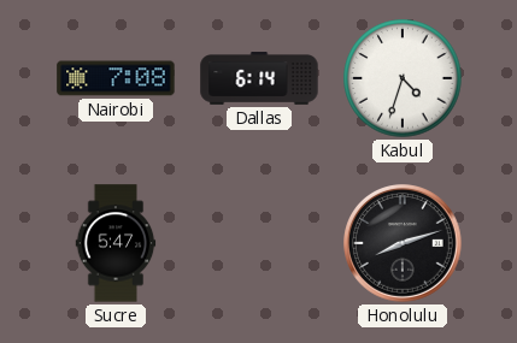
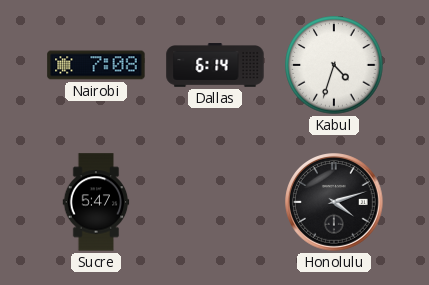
Honolulu: 8:12 -> 4:12
